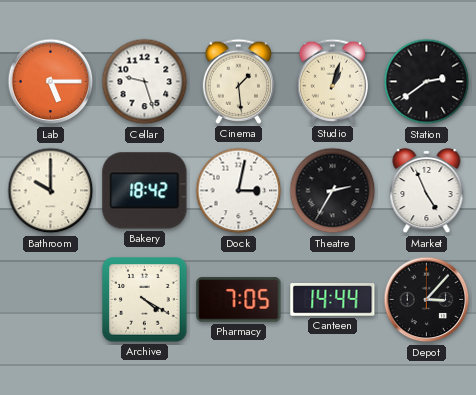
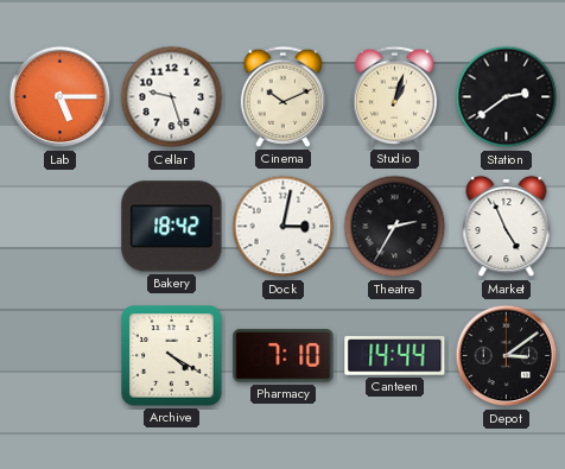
Cinema: 1:29 -> 10:11
Bathroom: 10:00 -> none
Pharmacy: 7:05 -> 7:10
Depot: 3:07 -> 3:09
